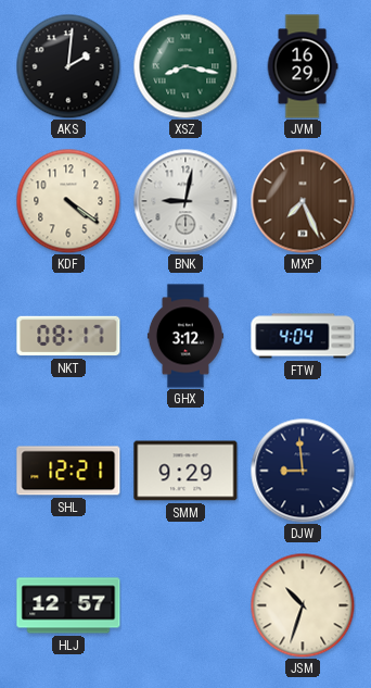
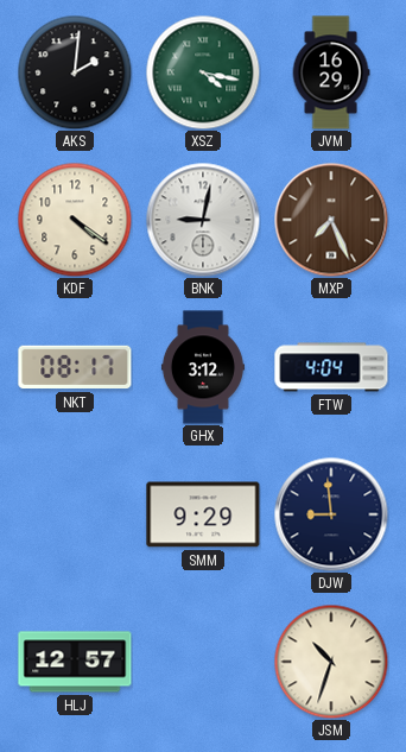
XSZ: 8:17 -> 4:17
SHL: 12:21 -> none
